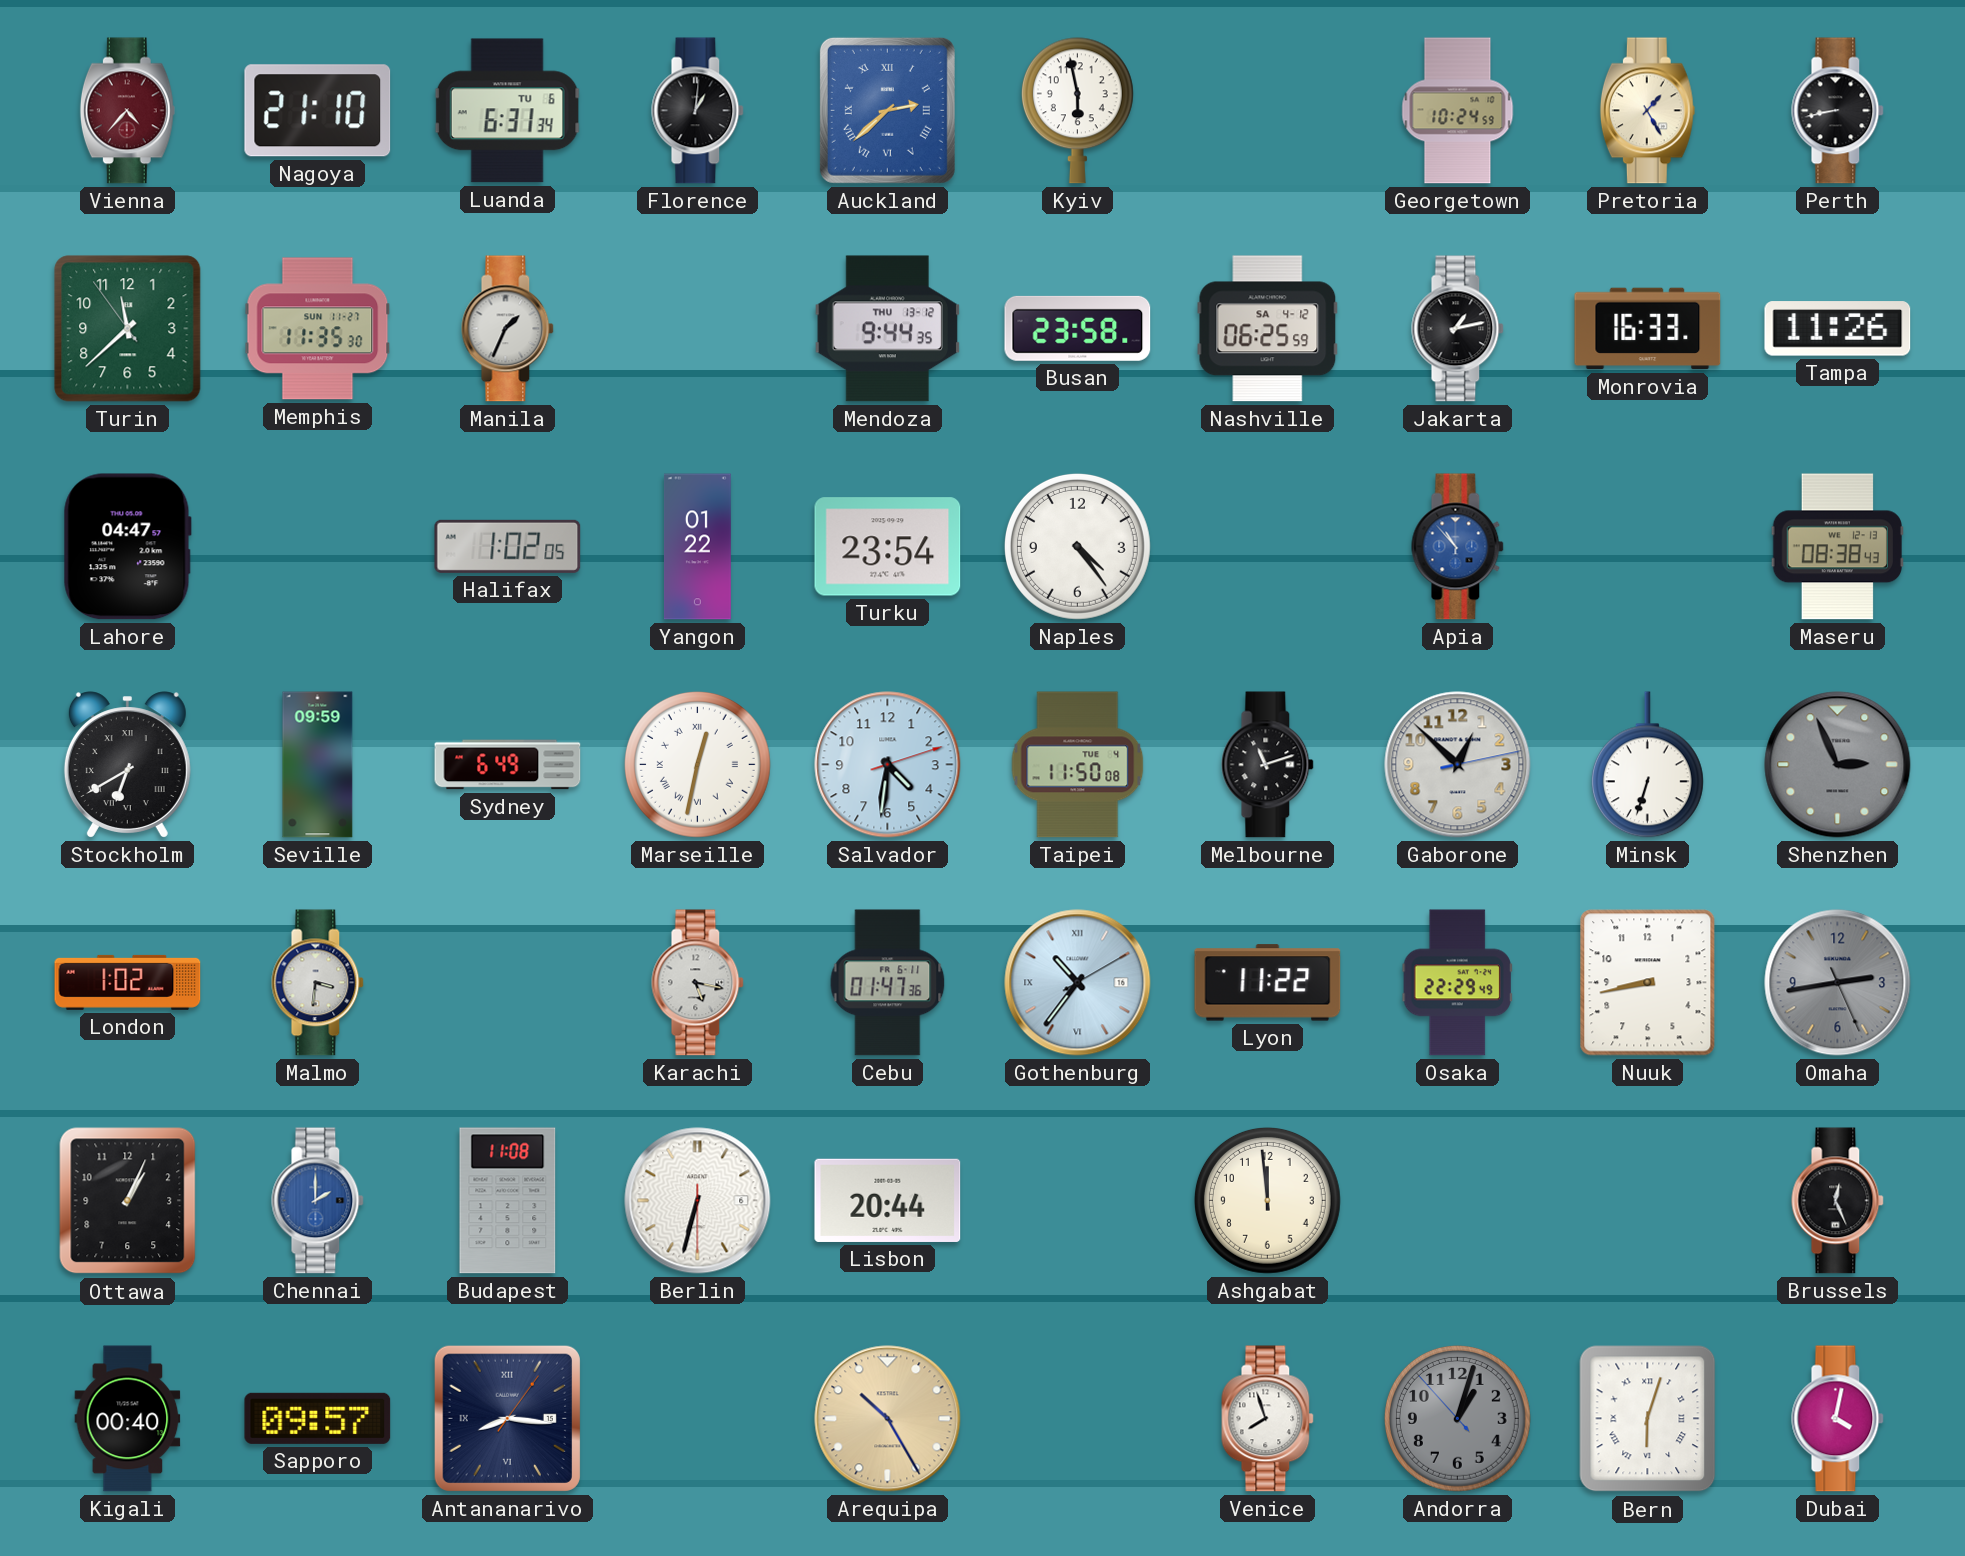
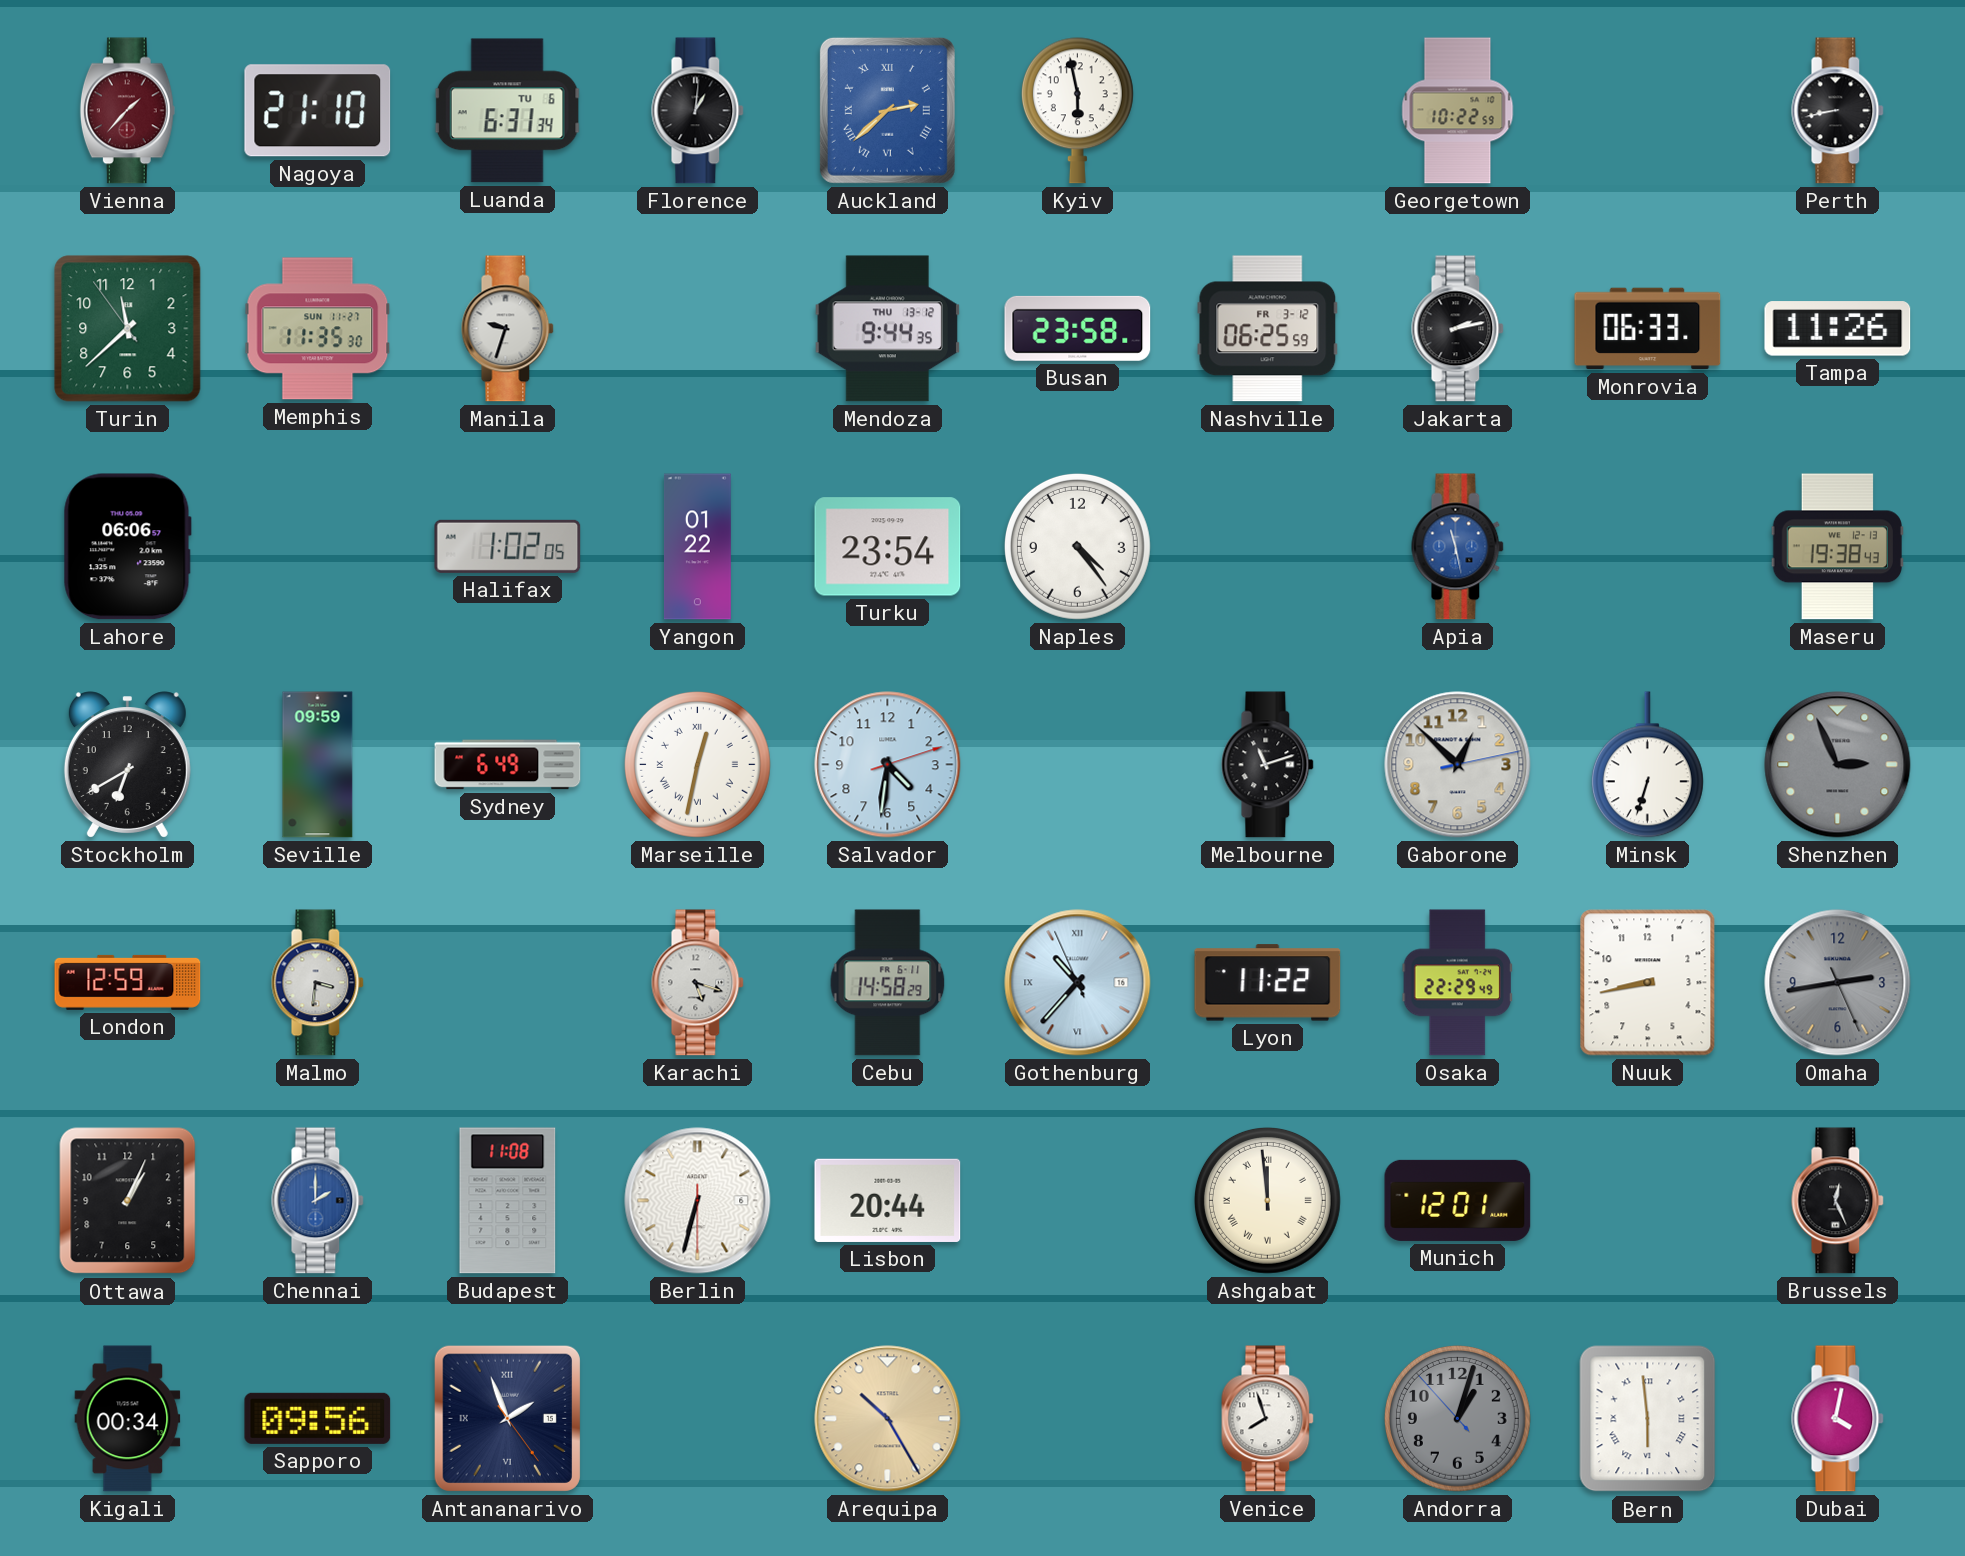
Vienna: 4:37 -> 1:37
Georgetown: 10:24 -> 10:22
Pretoria: 1:25 -> none
Manila: 1:34 -> 9:33
Nashville date: SA 4-12 -> FR 3-12
Jakarta: 1:13 -> 2:13
Monrovia: 16:33 -> 06:33
Lahore: 04:47 -> 06:06
Apia: 10:53 -> 11:28
Maseru: 08:38 -> 19:38
Stockholm numerals: Roman -> Arabic
Taipei: 11:50 -> none
London: 1:02 -> 12:59
Karachi: 5:17 -> 5:18
Cebu: 01:47 -> 14:58
Gothenburg: 10:36:10 -> 10:36:56
Ashgabat numerals: Arabic -> Roman
Munich: none -> 12:01
Kigali: 00:40 -> 00:34
Sapporo: 09:57 -> 09:56
Antananarivo: 8:16 -> 1:56
Bern: 6:03 -> 5:59
